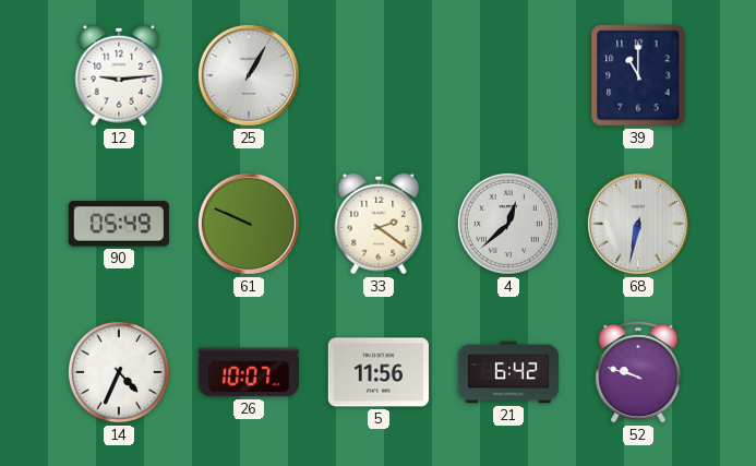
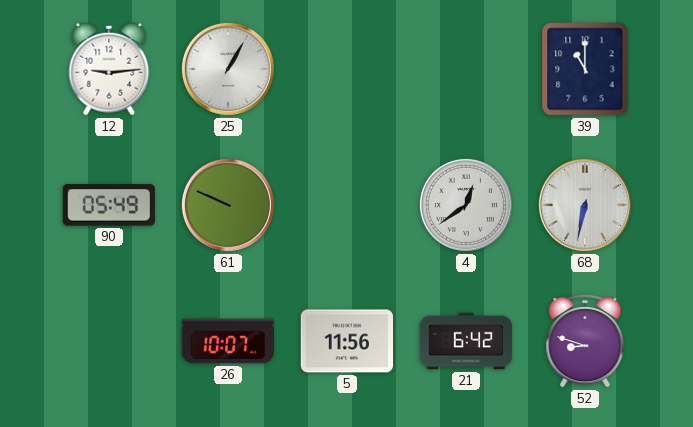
33: 2:21 -> none
4: 12:38 -> 12:39
14: 4:34 -> none
52: 9:48 -> 8:48
